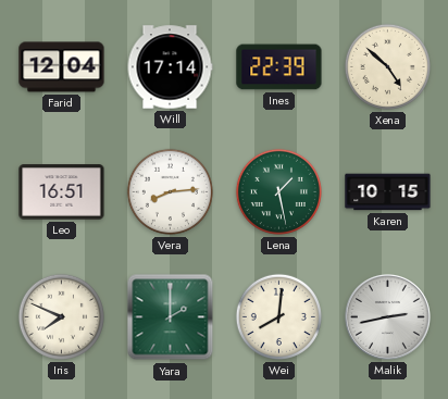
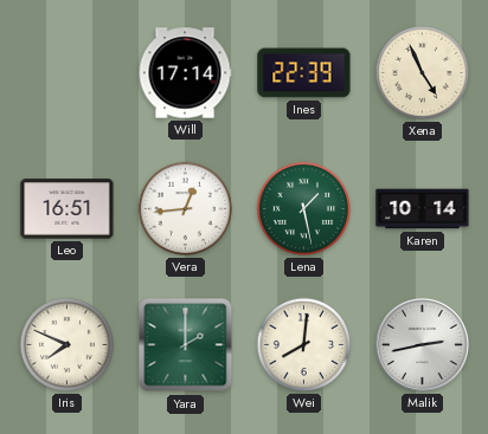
Farid: 12:04 -> none
Xena: 4:52 -> 4:56
Vera: 8:14 -> 12:44
Karen: 10:15 -> 10:14
